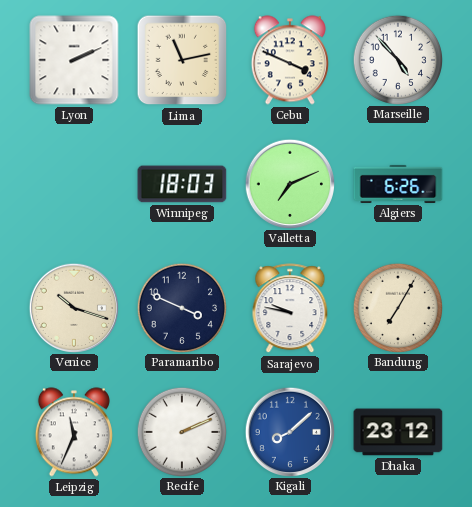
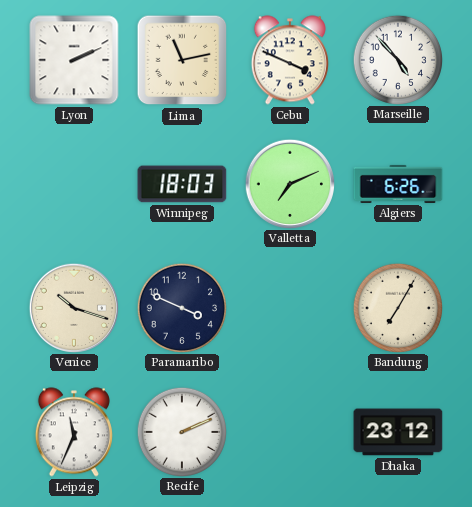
Sarajevo: 9:47 -> none
Kigali: 8:08 -> none
